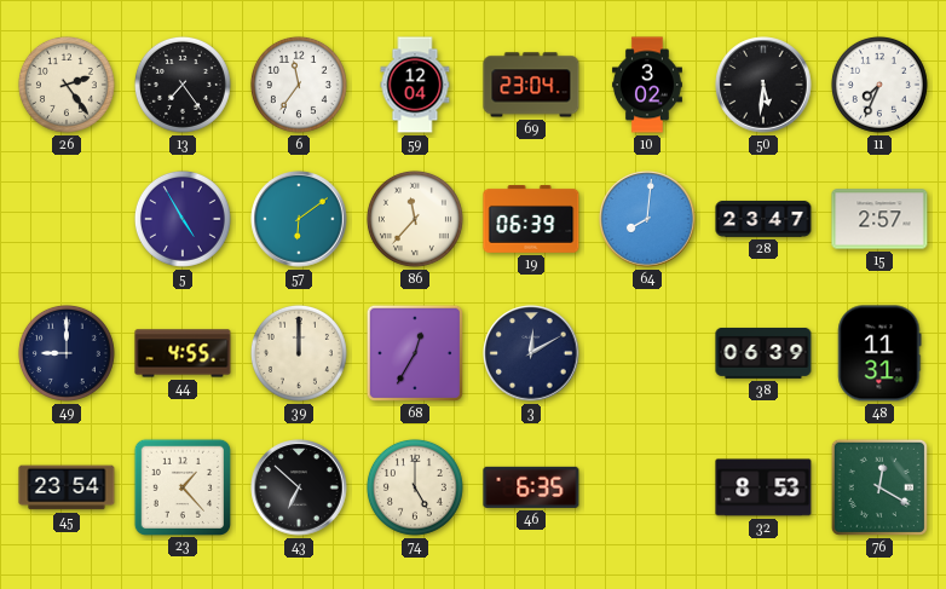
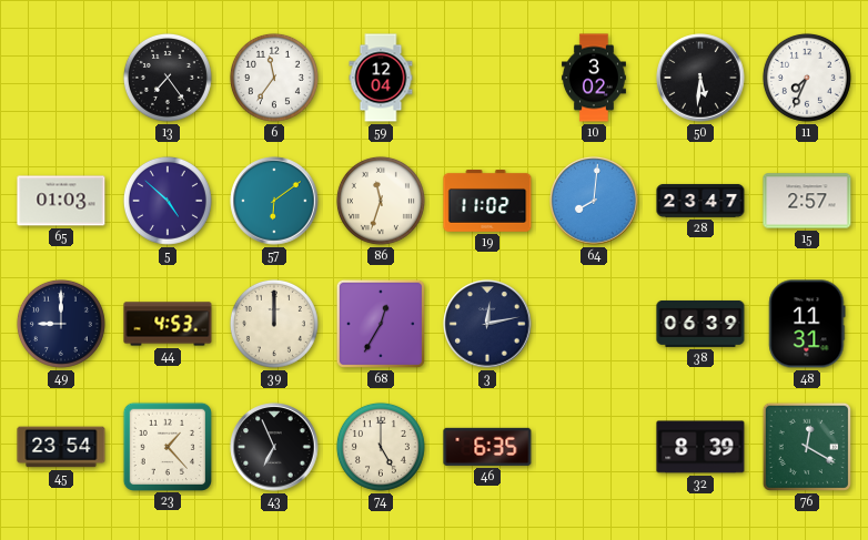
26: 2:24 -> none
69: 23:04 -> none
65: none -> 01:03
5: 4:55 -> 4:52
86: 11:37 -> 11:33
19: 06:39 -> 11:02
44: 4:55 -> 4:53
3: 12:10 -> 12:13
43: 6:52 -> 6:56
32: 8:53 -> 8:39
